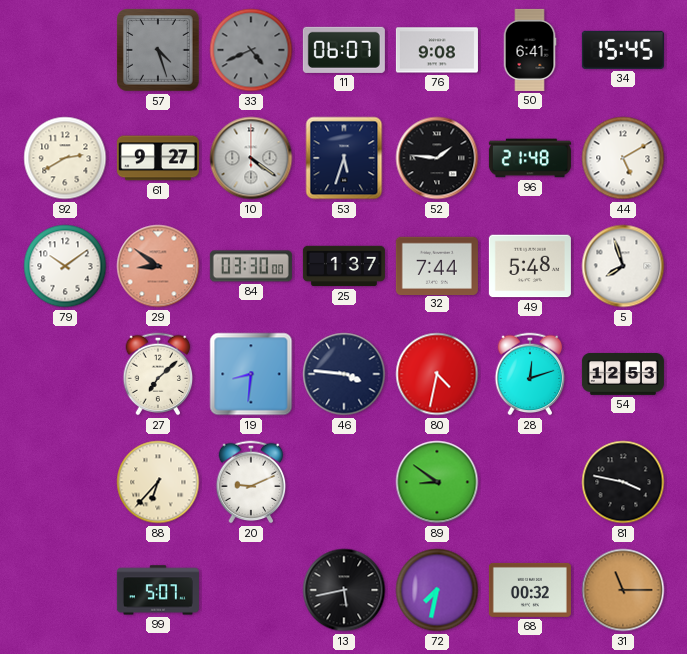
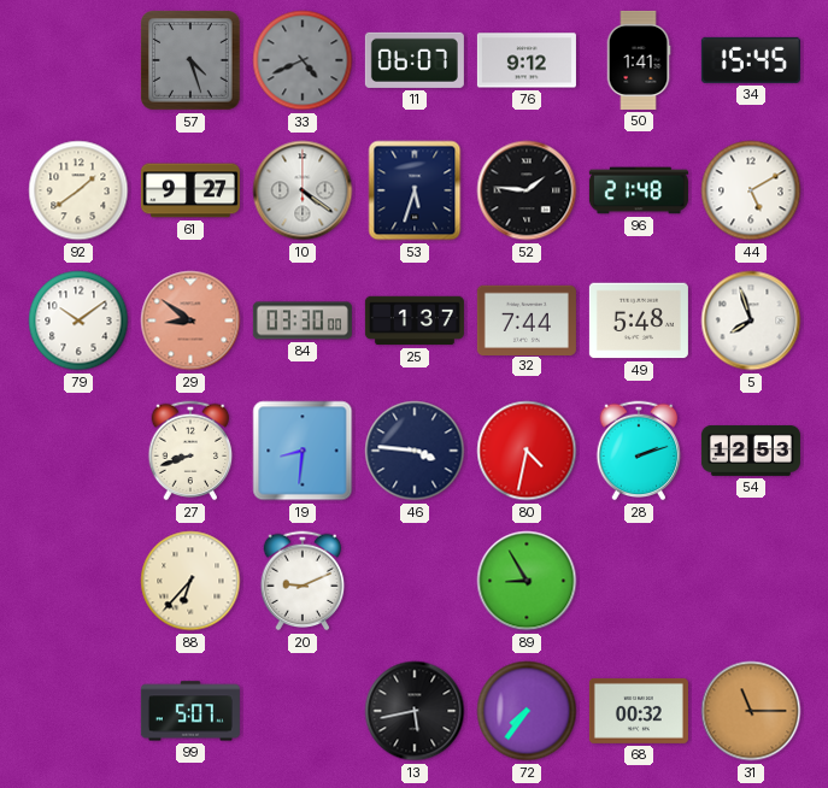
76: 9:08 -> 9:12
50: 6:41 -> 1:41
92: 2:40 -> 1:39
27: 7:08 -> 8:42
28: 12:12 -> 2:12
89: 8:51 -> 8:55
81: 3:47 -> none
72: 7:32 -> 7:36
